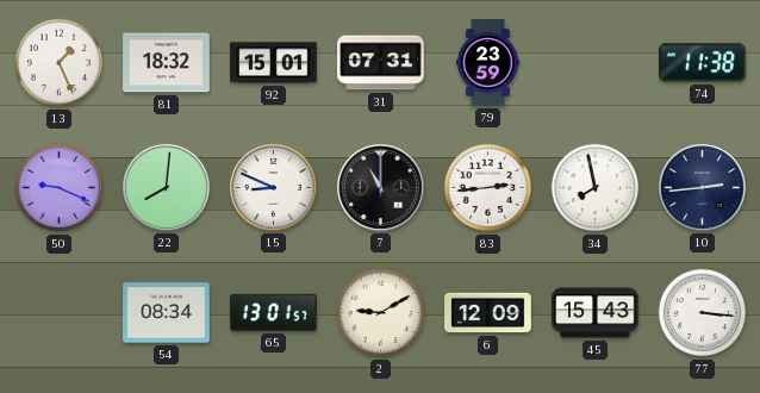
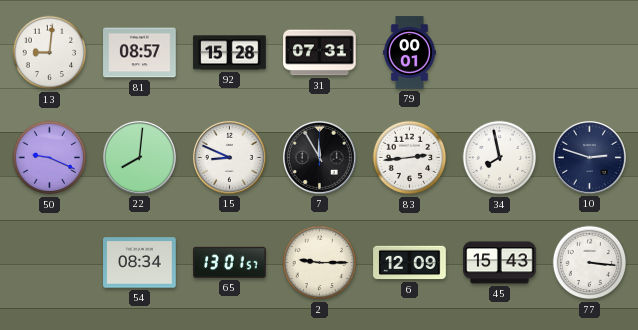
13: 1:26 -> 9:01
81: 18:32 -> 08:57
92: 15:01 -> 15:28
79: 23:59 -> 00:01
74: 11:38 -> none
7: 11:00 -> 11:55
10: 2:44 -> 2:48
2: 9:10 -> 9:15
